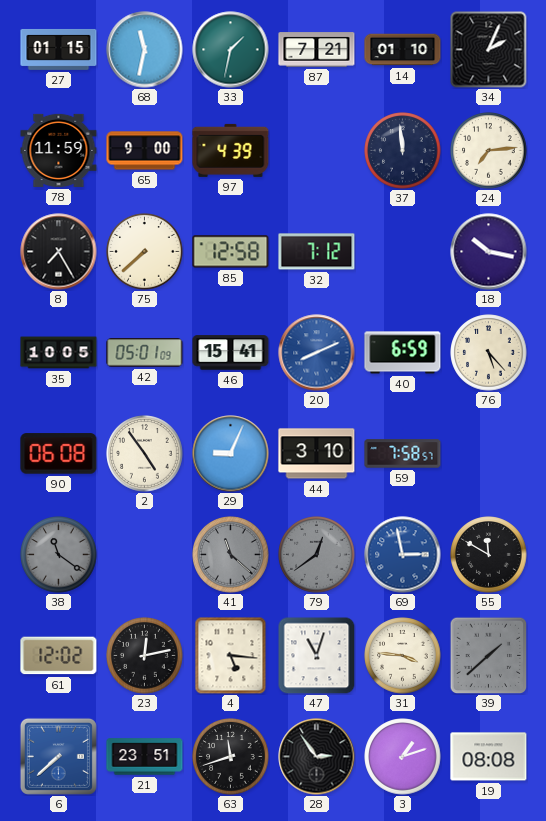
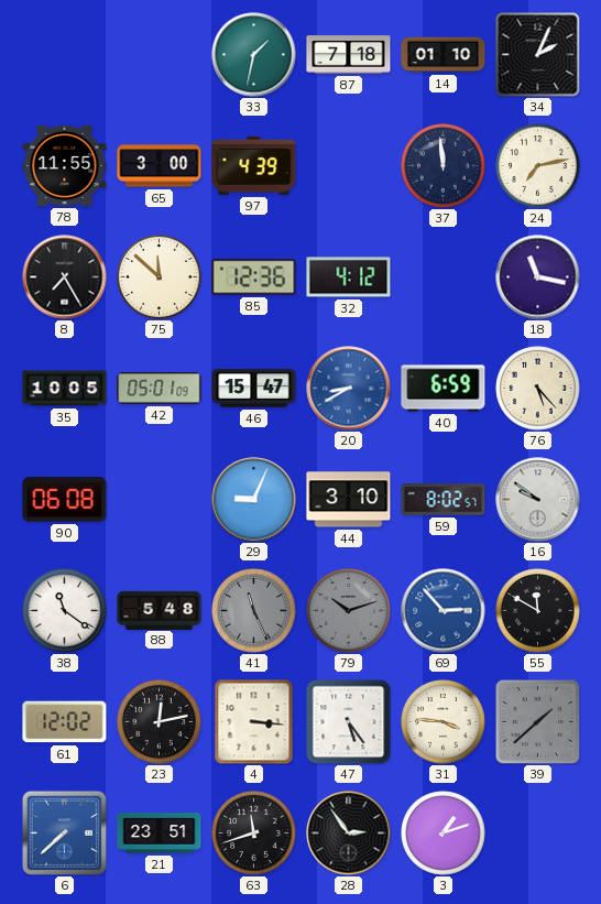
27: 01:15 -> none
68: 11:32 -> none
87: 7:21 -> 7:18
78: 11:59 -> 11:55
65: 9:00 -> 3:00
24: 7:14 -> 7:13
75: 7:38 -> 11:52
85: 12:58 -> 12:36
32: 7:12 -> 4:12
18: 10:17 -> 11:17
46: 15:41 -> 15:47
20: 8:11 -> 8:40
2: 4:54 -> none
59: 7:58 -> 8:02
16: none -> 9:51
38 dial: grey -> white
88: none -> 5:48
41: 11:22 -> 11:26
79: 12:39 -> 10:12
69: 2:58 -> 2:53
4: 5:16 -> 3:16
47: 11:03 -> 5:24
19: 08:08 -> none
